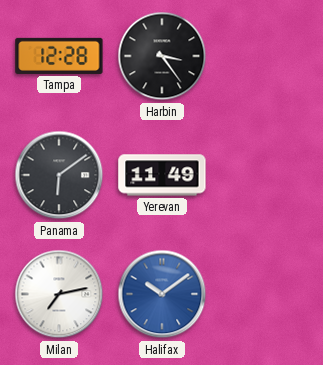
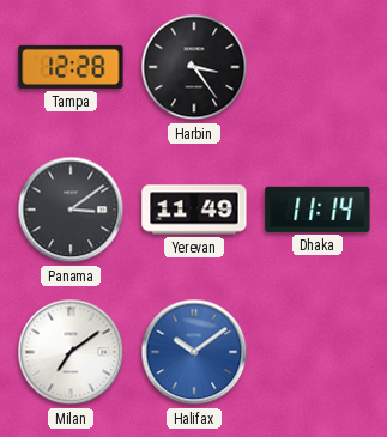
Panama: 6:09 -> 3:09
Dhaka: none -> 11:14
Milan: 7:13 -> 7:09
